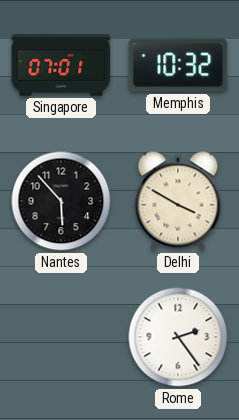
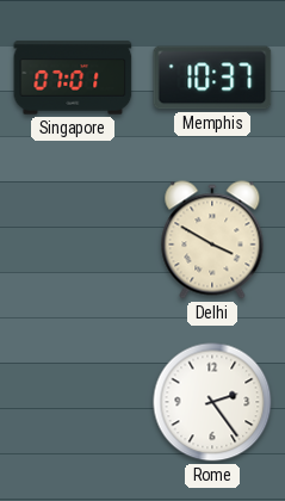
Memphis: 10:32 -> 10:37
Nantes: 5:53 -> none
